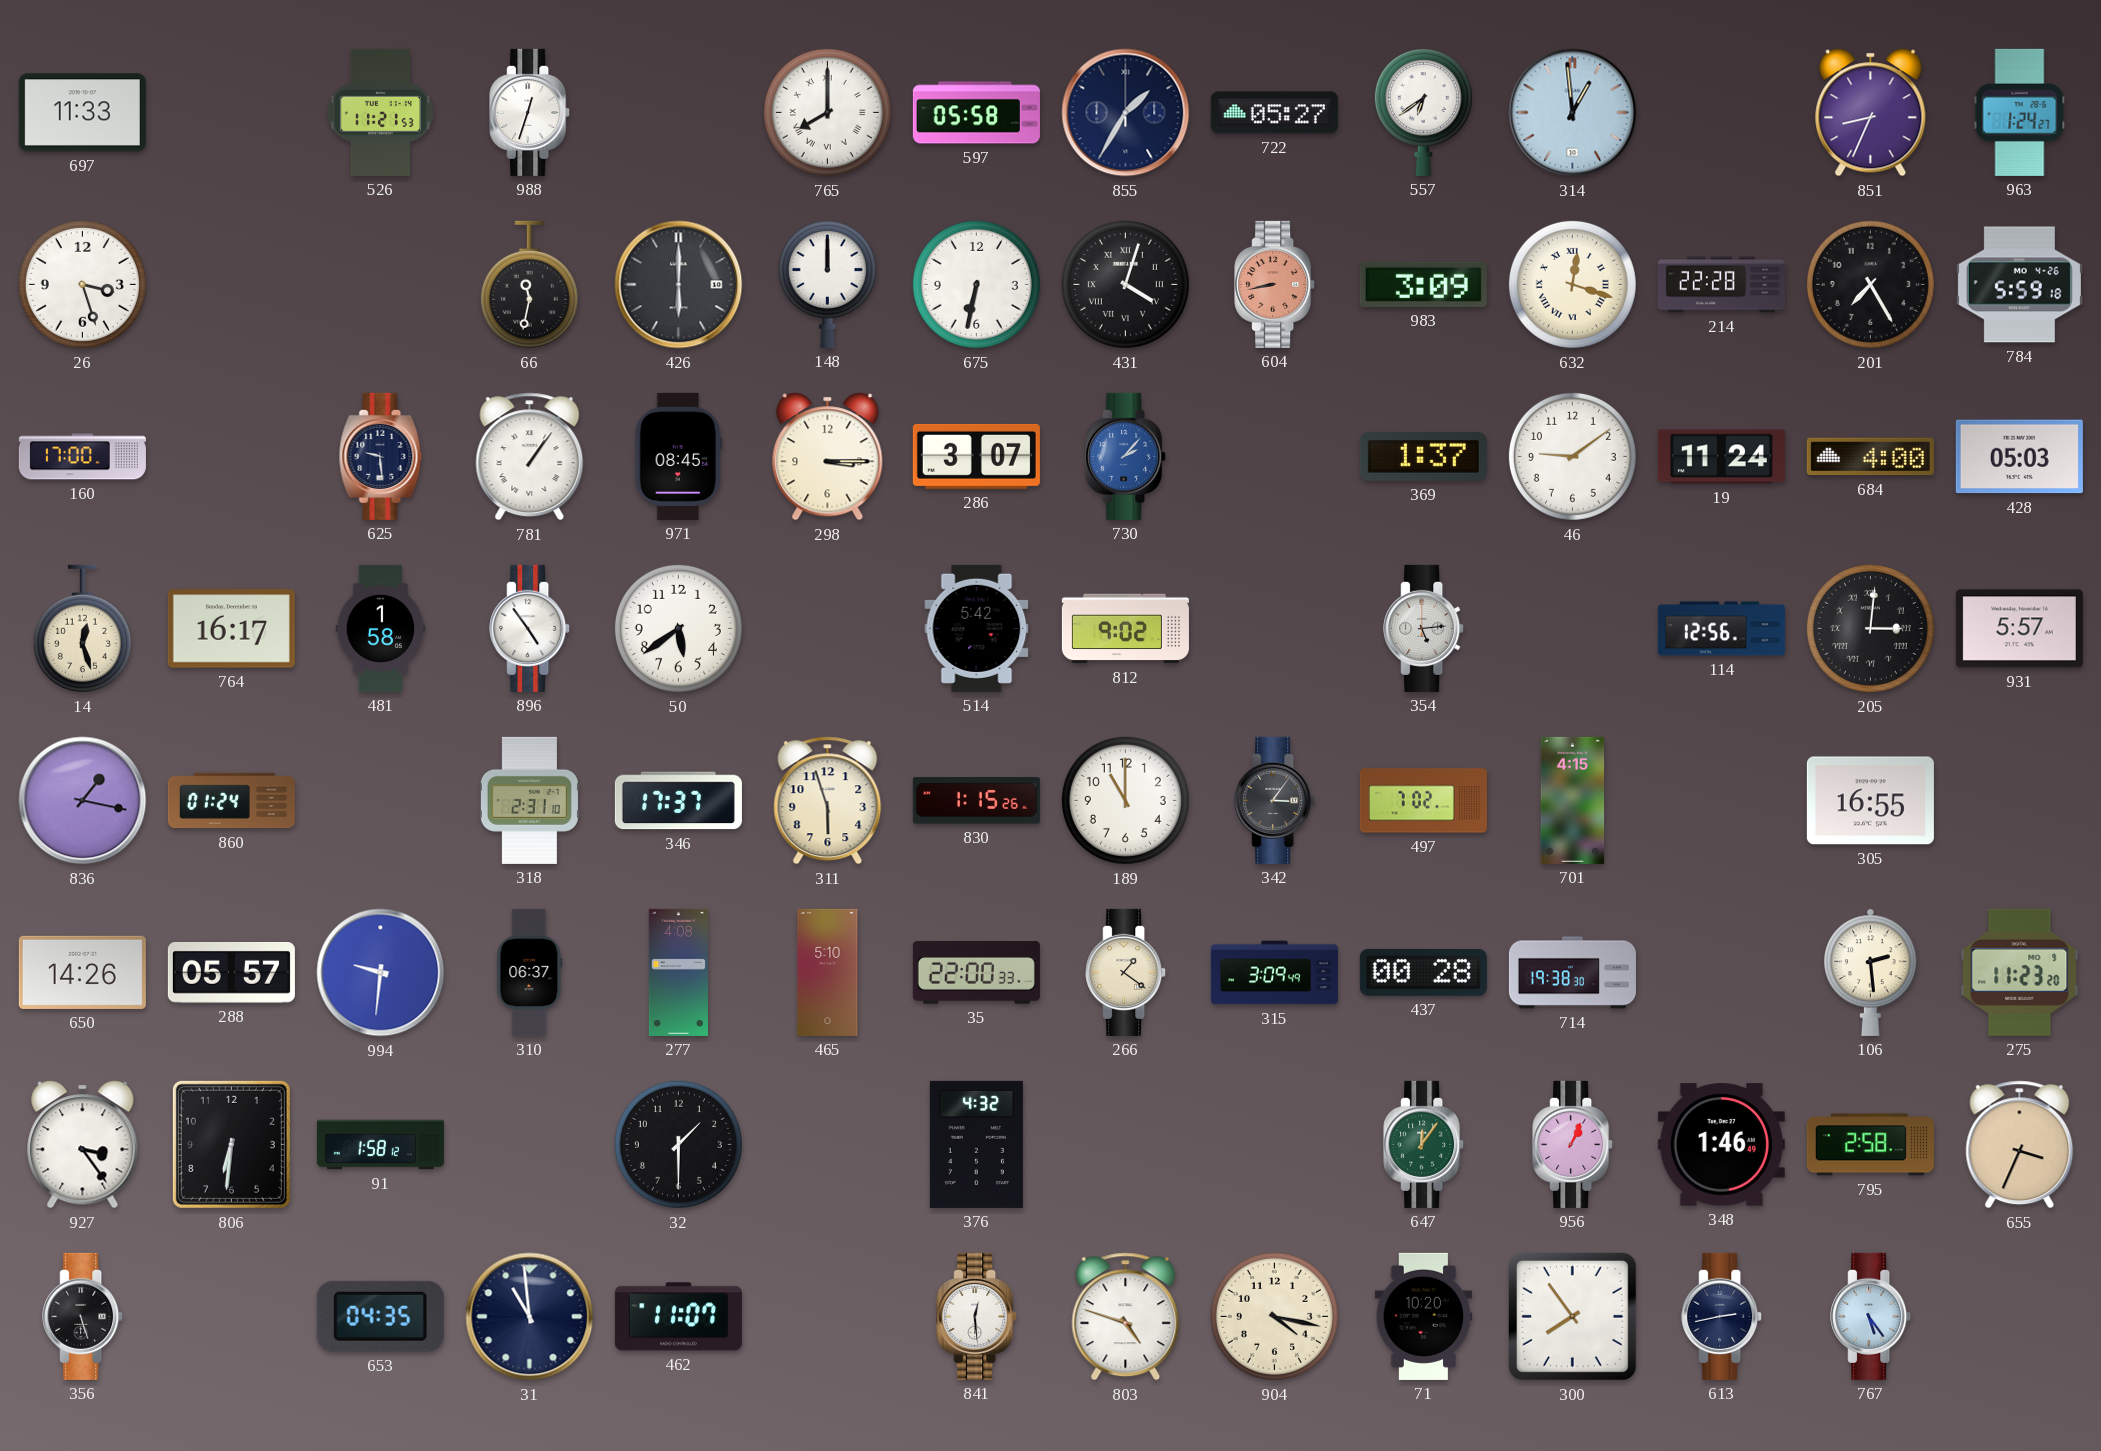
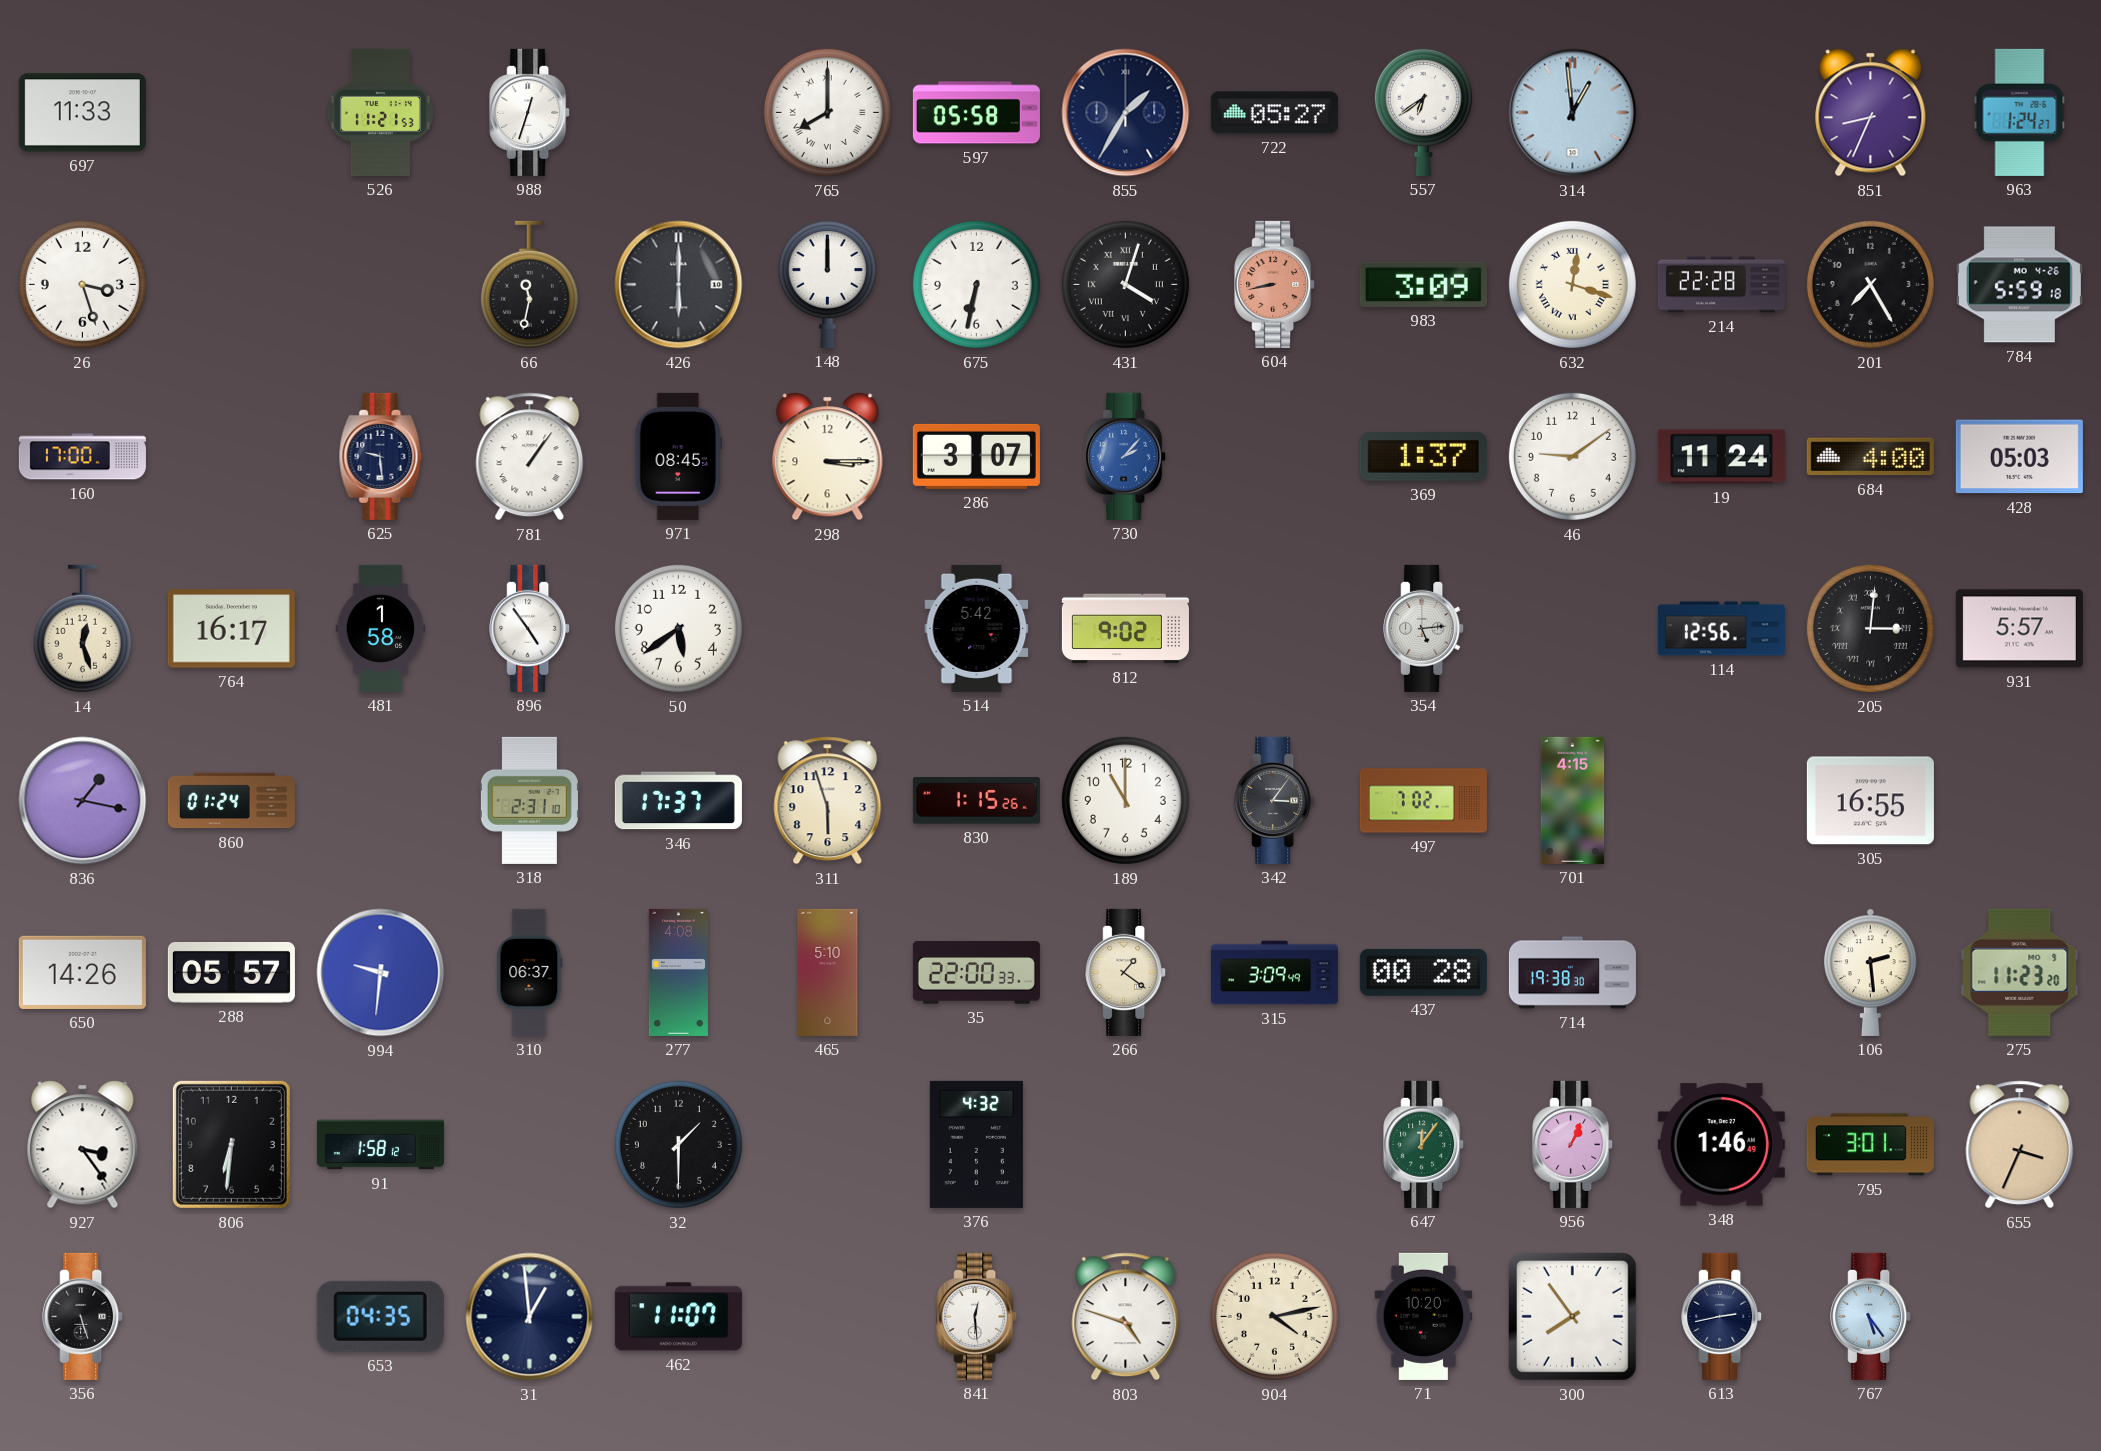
795: 2:58 -> 3:01
31: 10:59 -> 12:59
904: 4:17 -> 4:13
